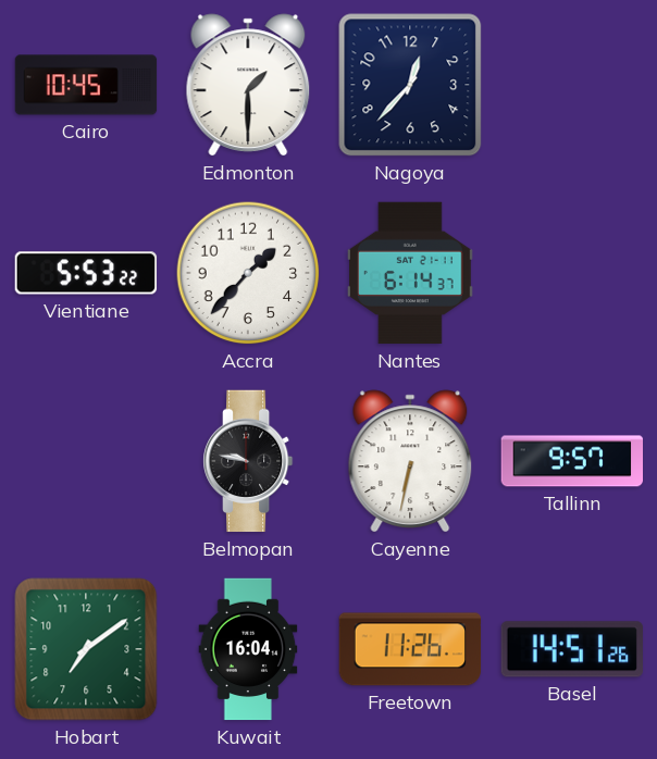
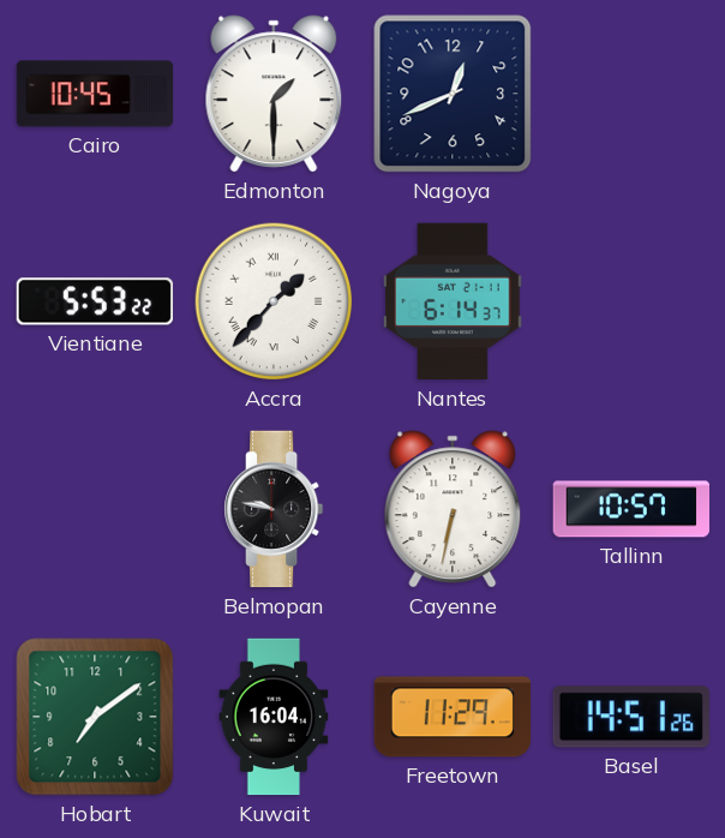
Nagoya: 12:37 -> 12:41
Accra numerals: Arabic -> Roman
Tallinn: 9:57 -> 10:57
Freetown: 11:26 -> 11:29
